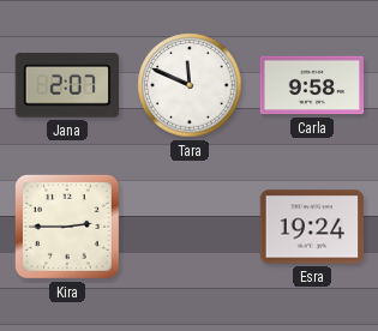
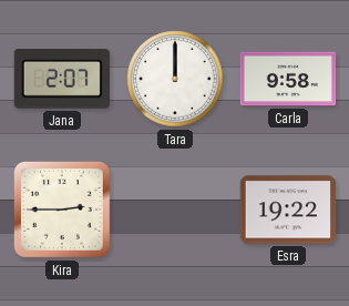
Tara: 11:49 -> 12:00
Esra: 19:24 -> 19:22
